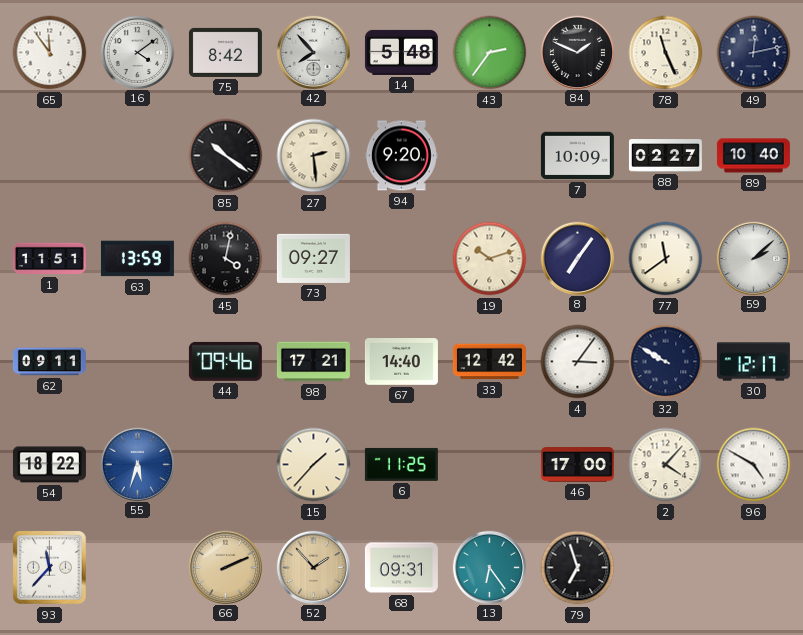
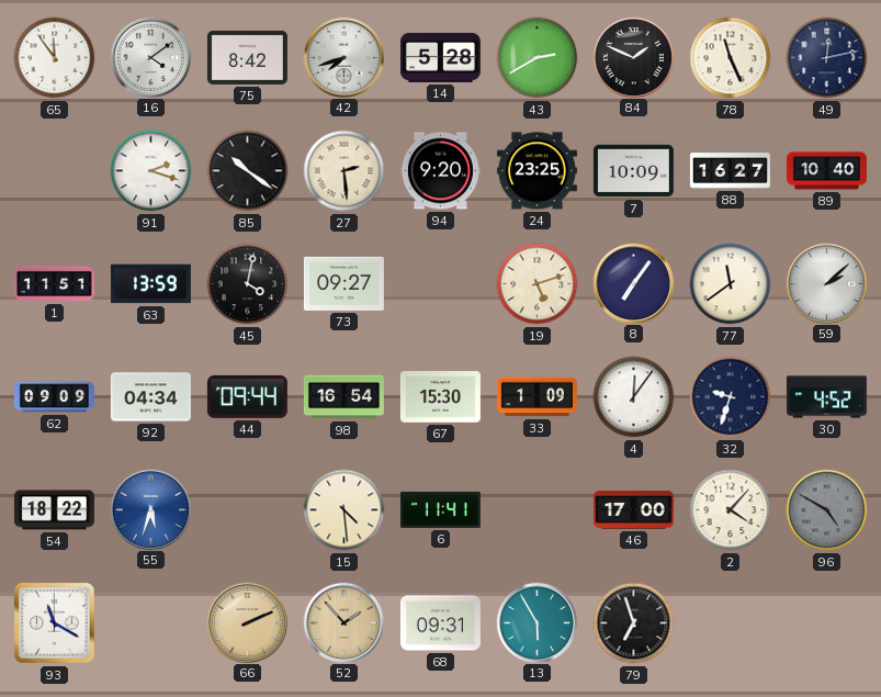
42: 7:53 -> 7:42
14: 5:48 -> 5:28
43: 2:36 -> 2:40
91: none -> 2:18
24: none -> 23:25
88: 02:27 -> 16:27
19: 10:12 -> 5:12
62: 09:11 -> 09:09
92: none -> 04:34
44: 09:46 -> 09:44
98: 17:21 -> 16:54
67: 14:40 -> 15:30
33: 12:42 -> 1:09
4: 3:06 -> 12:06
32: 9:50 -> 9:33
30: 12:17 -> 4:52
15: 1:37 -> 4:29
6: 11:25 -> 11:41
96 dial: white -> grey
93: 11:37 -> 11:20
13: 6:24 -> 5:55
